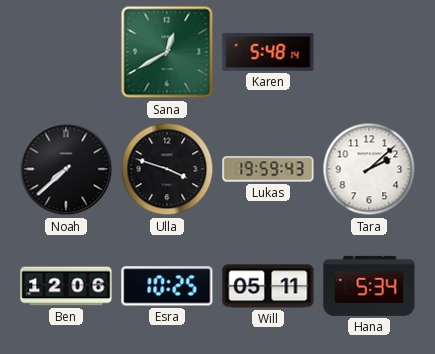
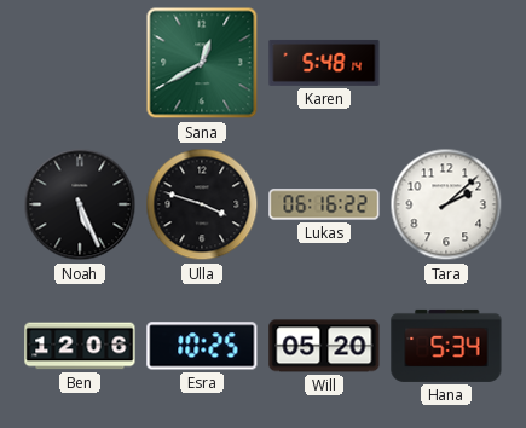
Noah: 7:38 -> 5:26
Lukas: 19:59 -> 06:16
Will: 05:11 -> 05:20
